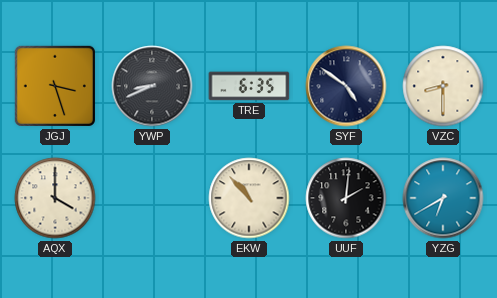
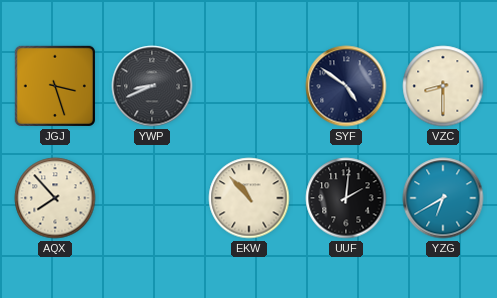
TRE: 6:35 -> none
AQX: 4:00 -> 7:53
